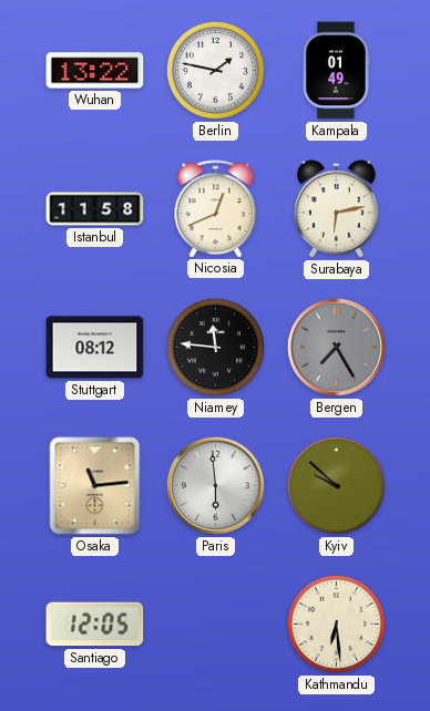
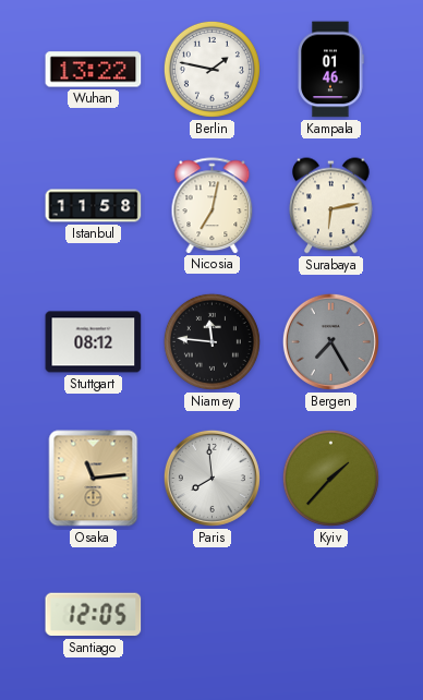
Kampala: 01:49 -> 01:46
Nicosia: 12:41 -> 7:02
Paris: 5:59 -> 7:59
Kyiv: 9:52 -> 1:37
Kathmandu: 6:29 -> none
